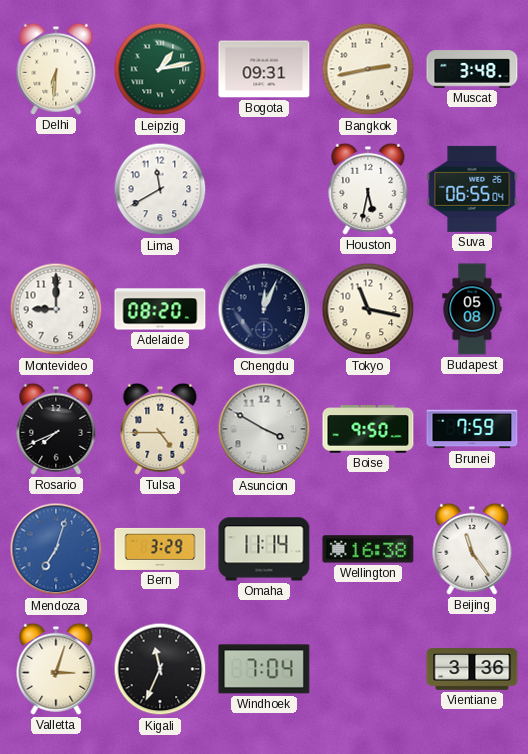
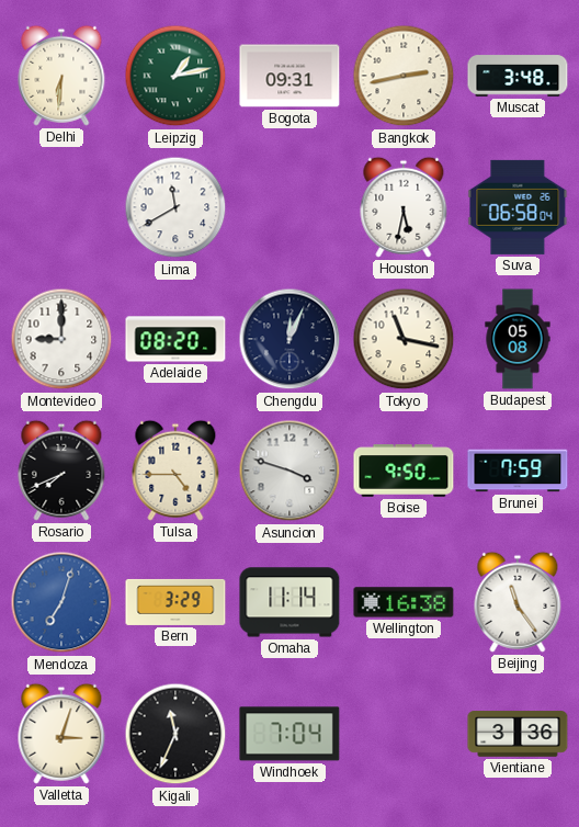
Suva: 06:55 -> 06:58
Asuncion: 3:50 -> 3:48
